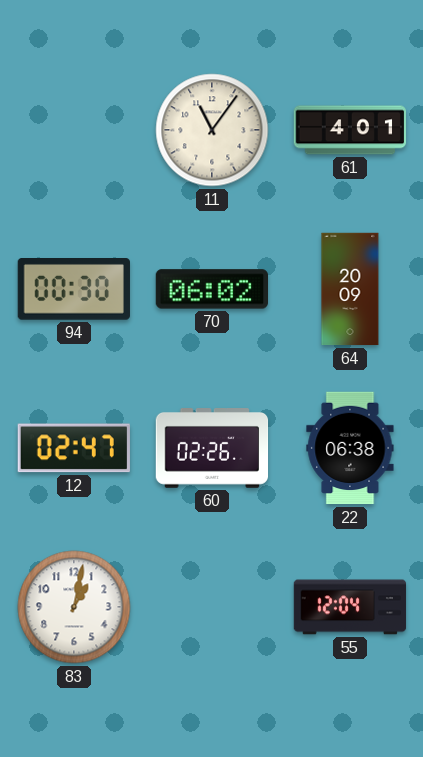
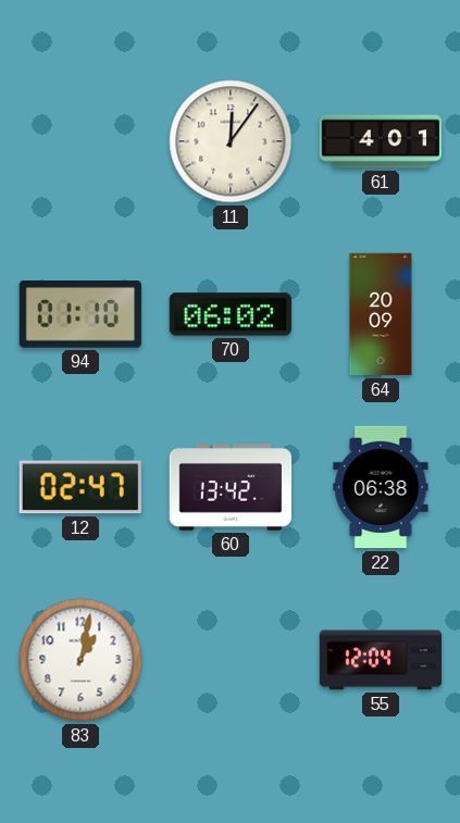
11: 11:06 -> 12:06
94: 00:30 -> 01:10
60: 02:26 -> 13:42
